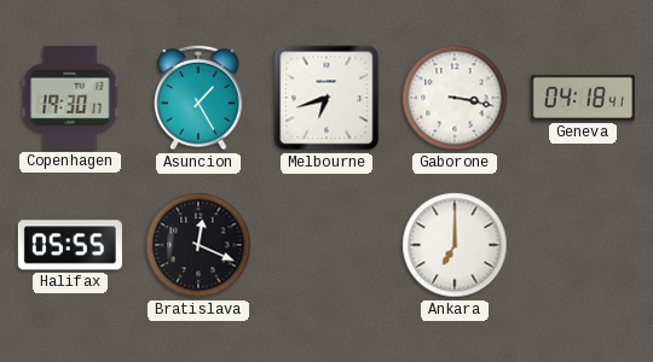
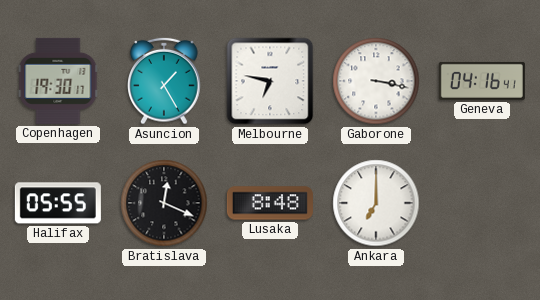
Melbourne: 6:42 -> 6:47
Geneva: 04:18 -> 04:16
Lusaka: none -> 8:48
